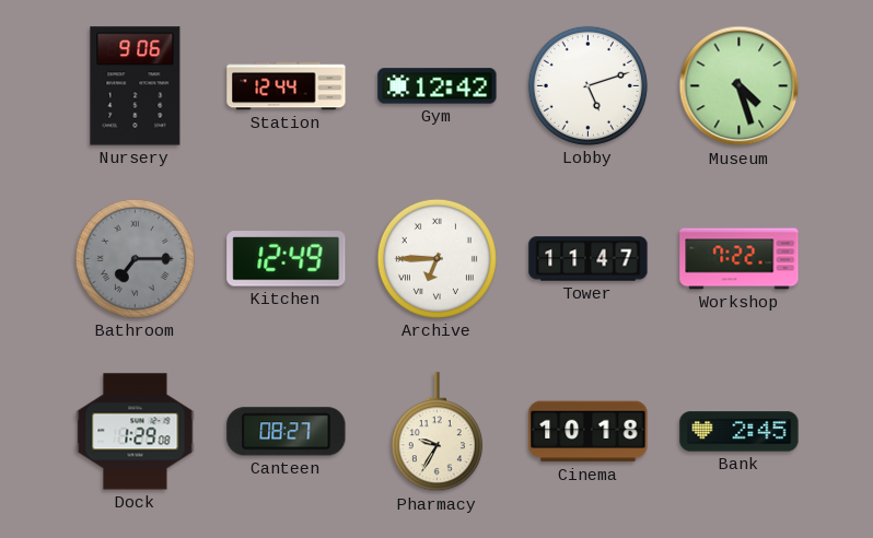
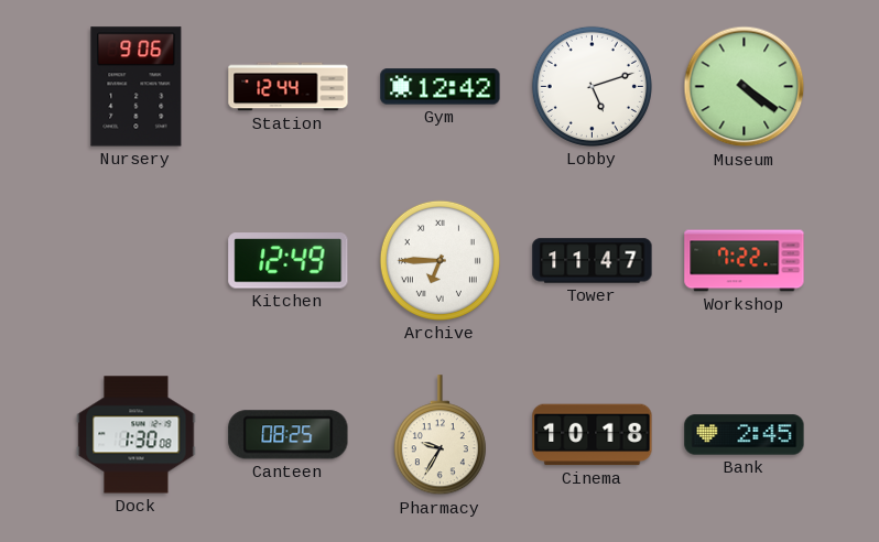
Museum: 4:27 -> 4:21
Bathroom: 7:15 -> none
Dock: 1:29 -> 1:30
Canteen: 08:27 -> 08:25
